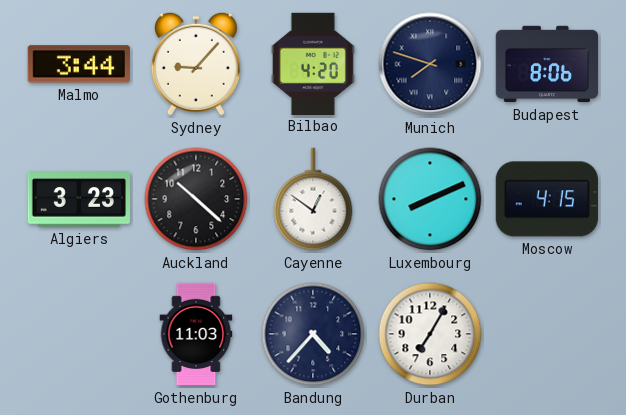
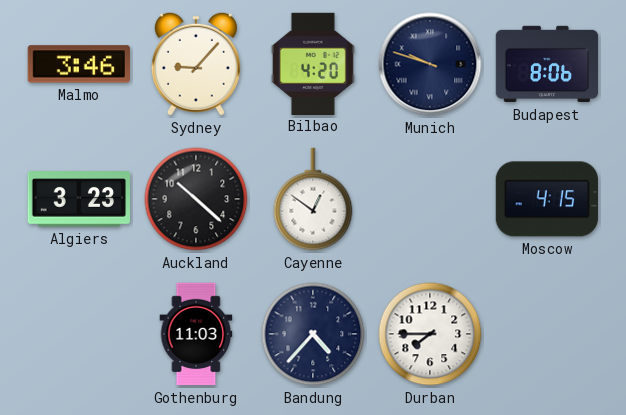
Malmo: 3:44 -> 3:46
Munich: 7:48 -> 9:48
Luxembourg: 8:11 -> none
Durban: 7:05 -> 7:45
